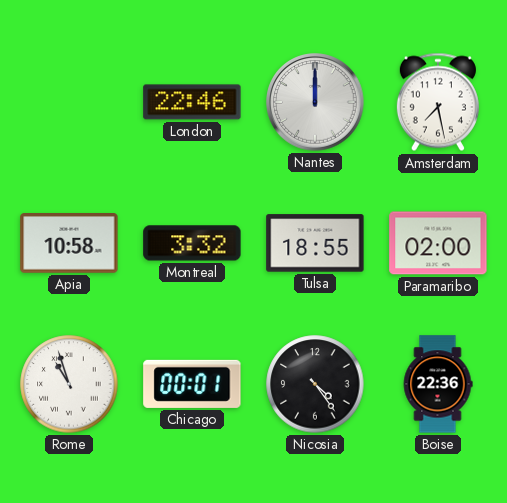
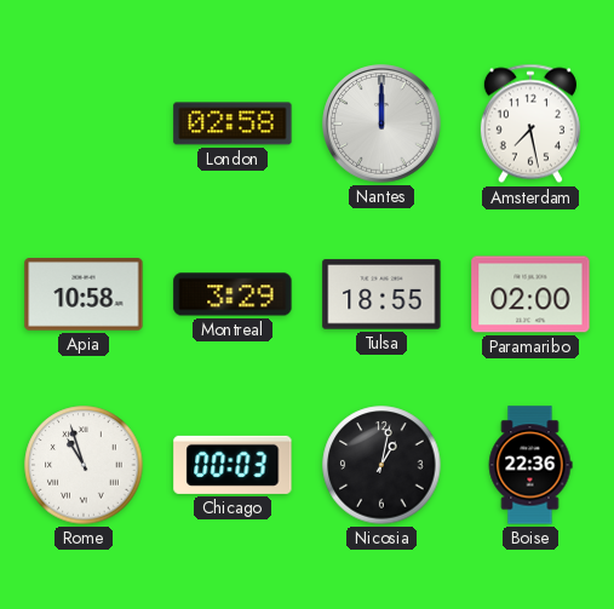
London: 22:46 -> 02:58
Montreal: 3:32 -> 3:29
Chicago: 00:01 -> 00:03
Nicosia: 4:24 -> 1:02
